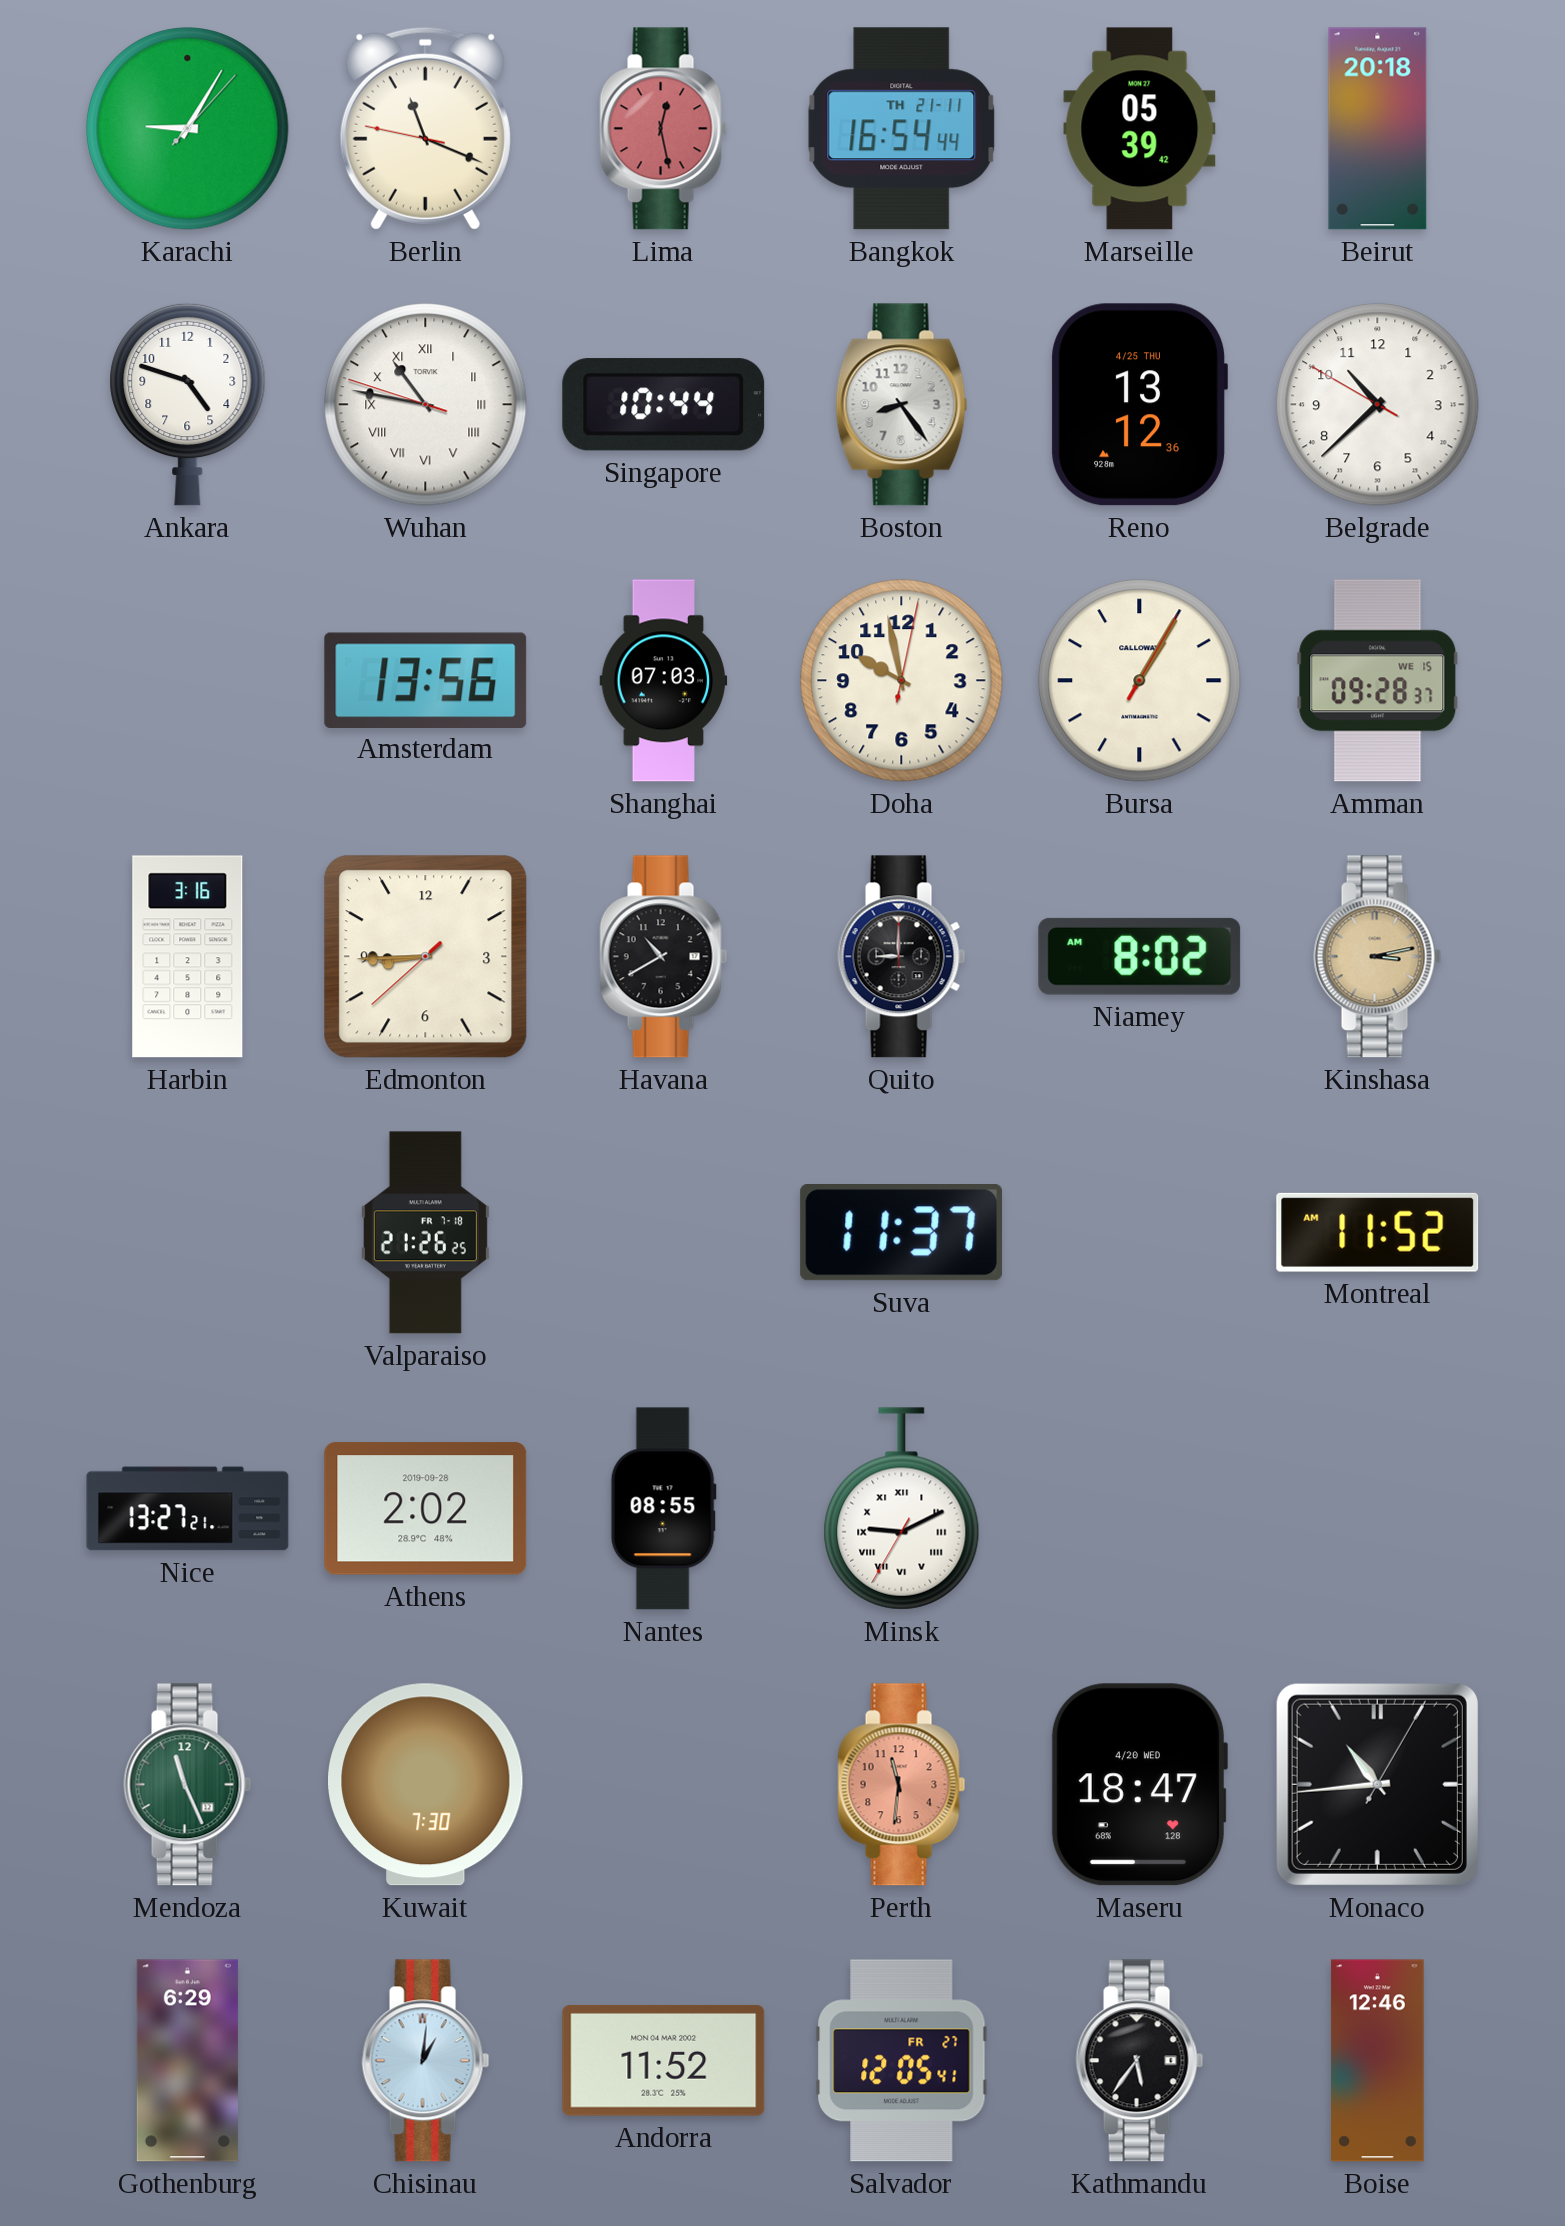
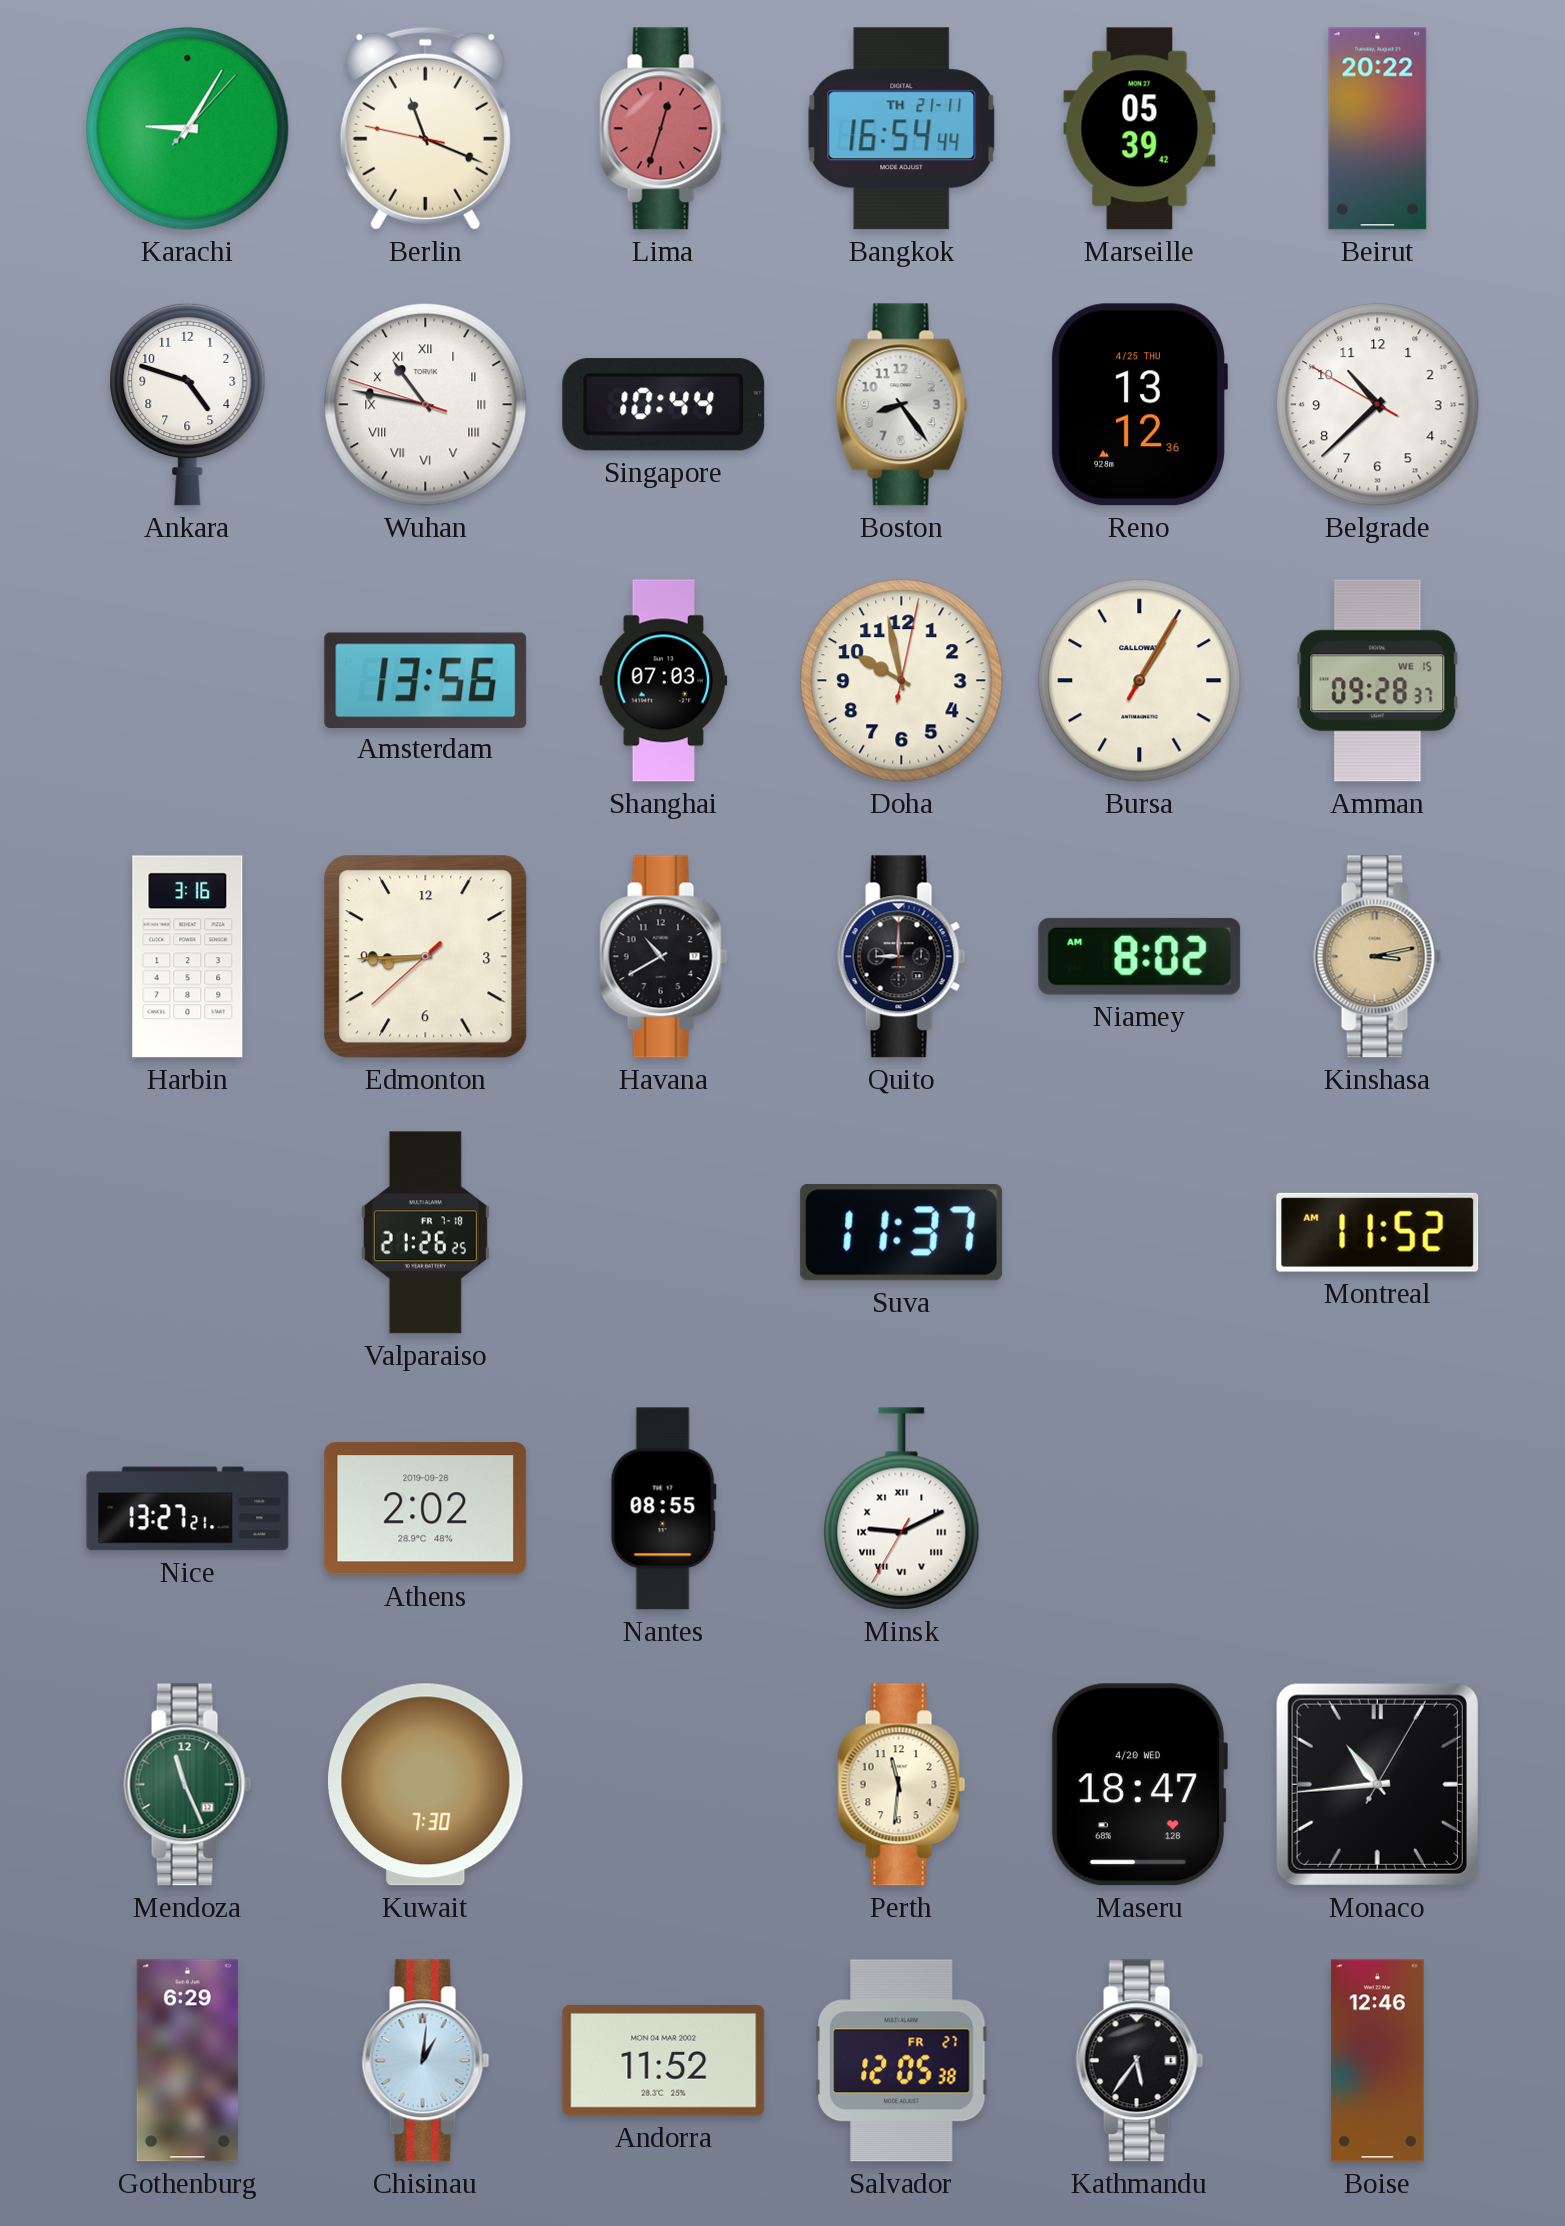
Lima: 12:28 -> 12:33
Beirut: 20:18 -> 20:22
Perth dial: salmon -> cream
Salvador: 12:05:41 -> 12:05:38
